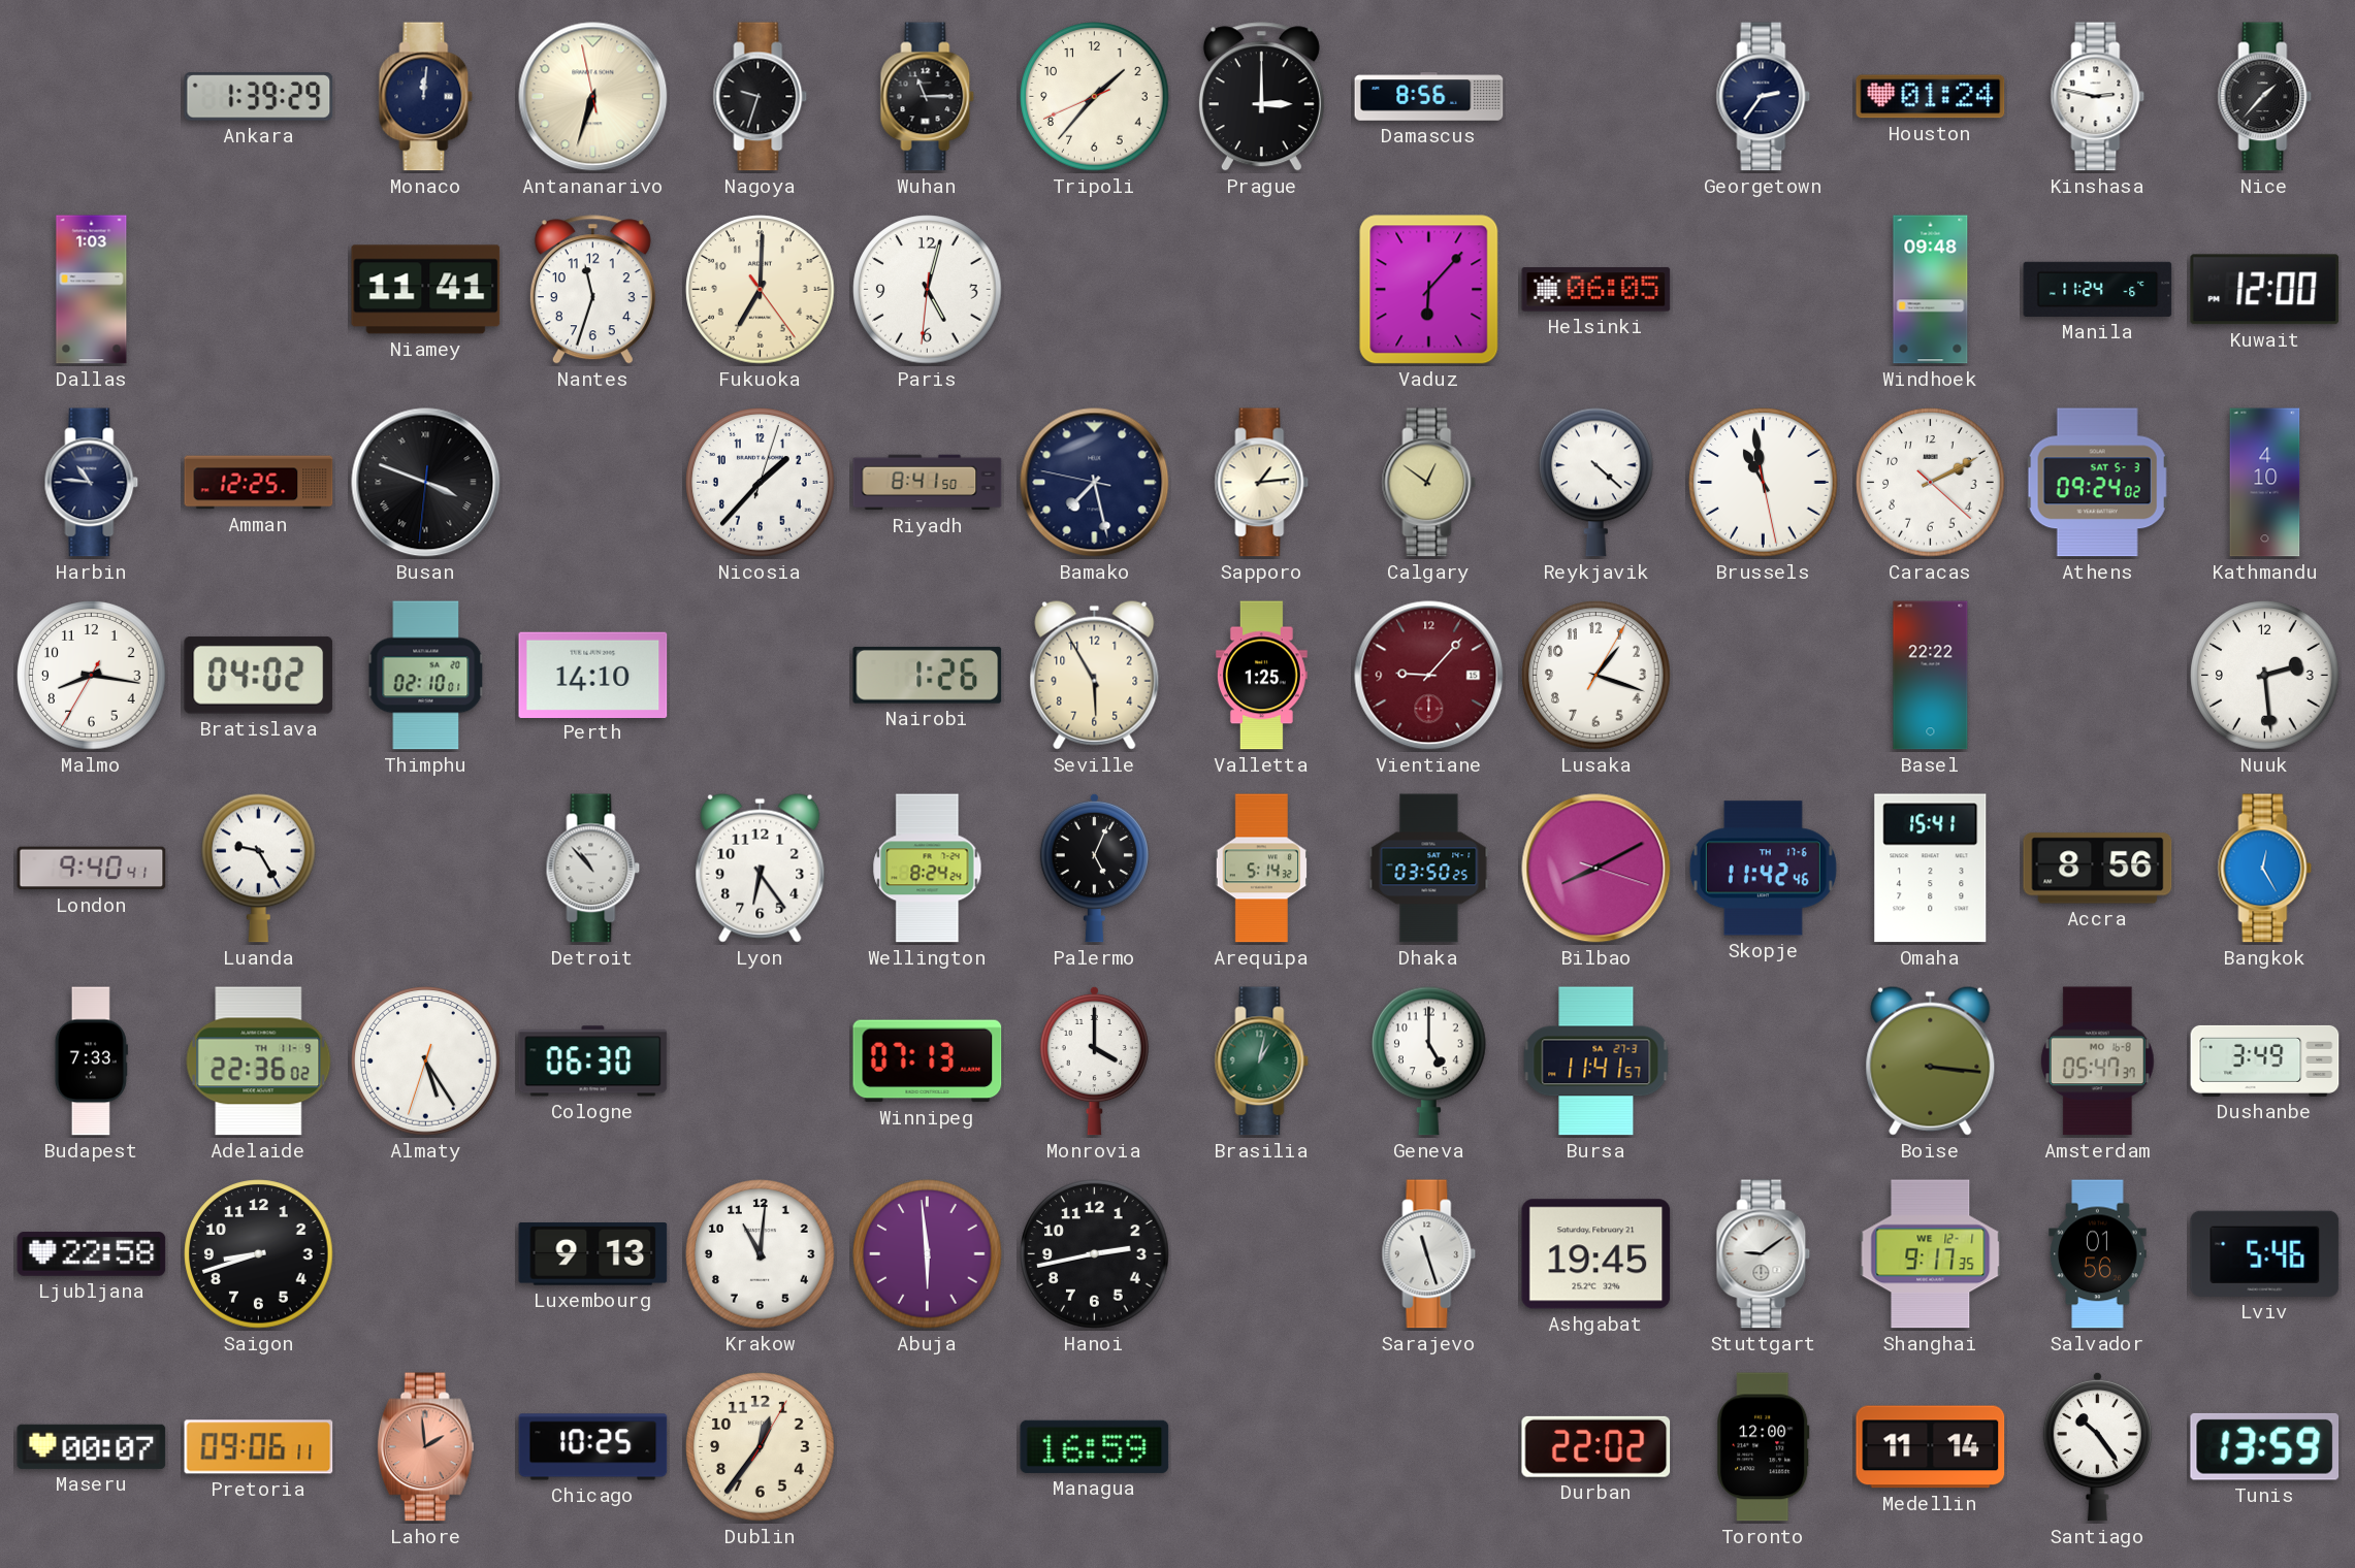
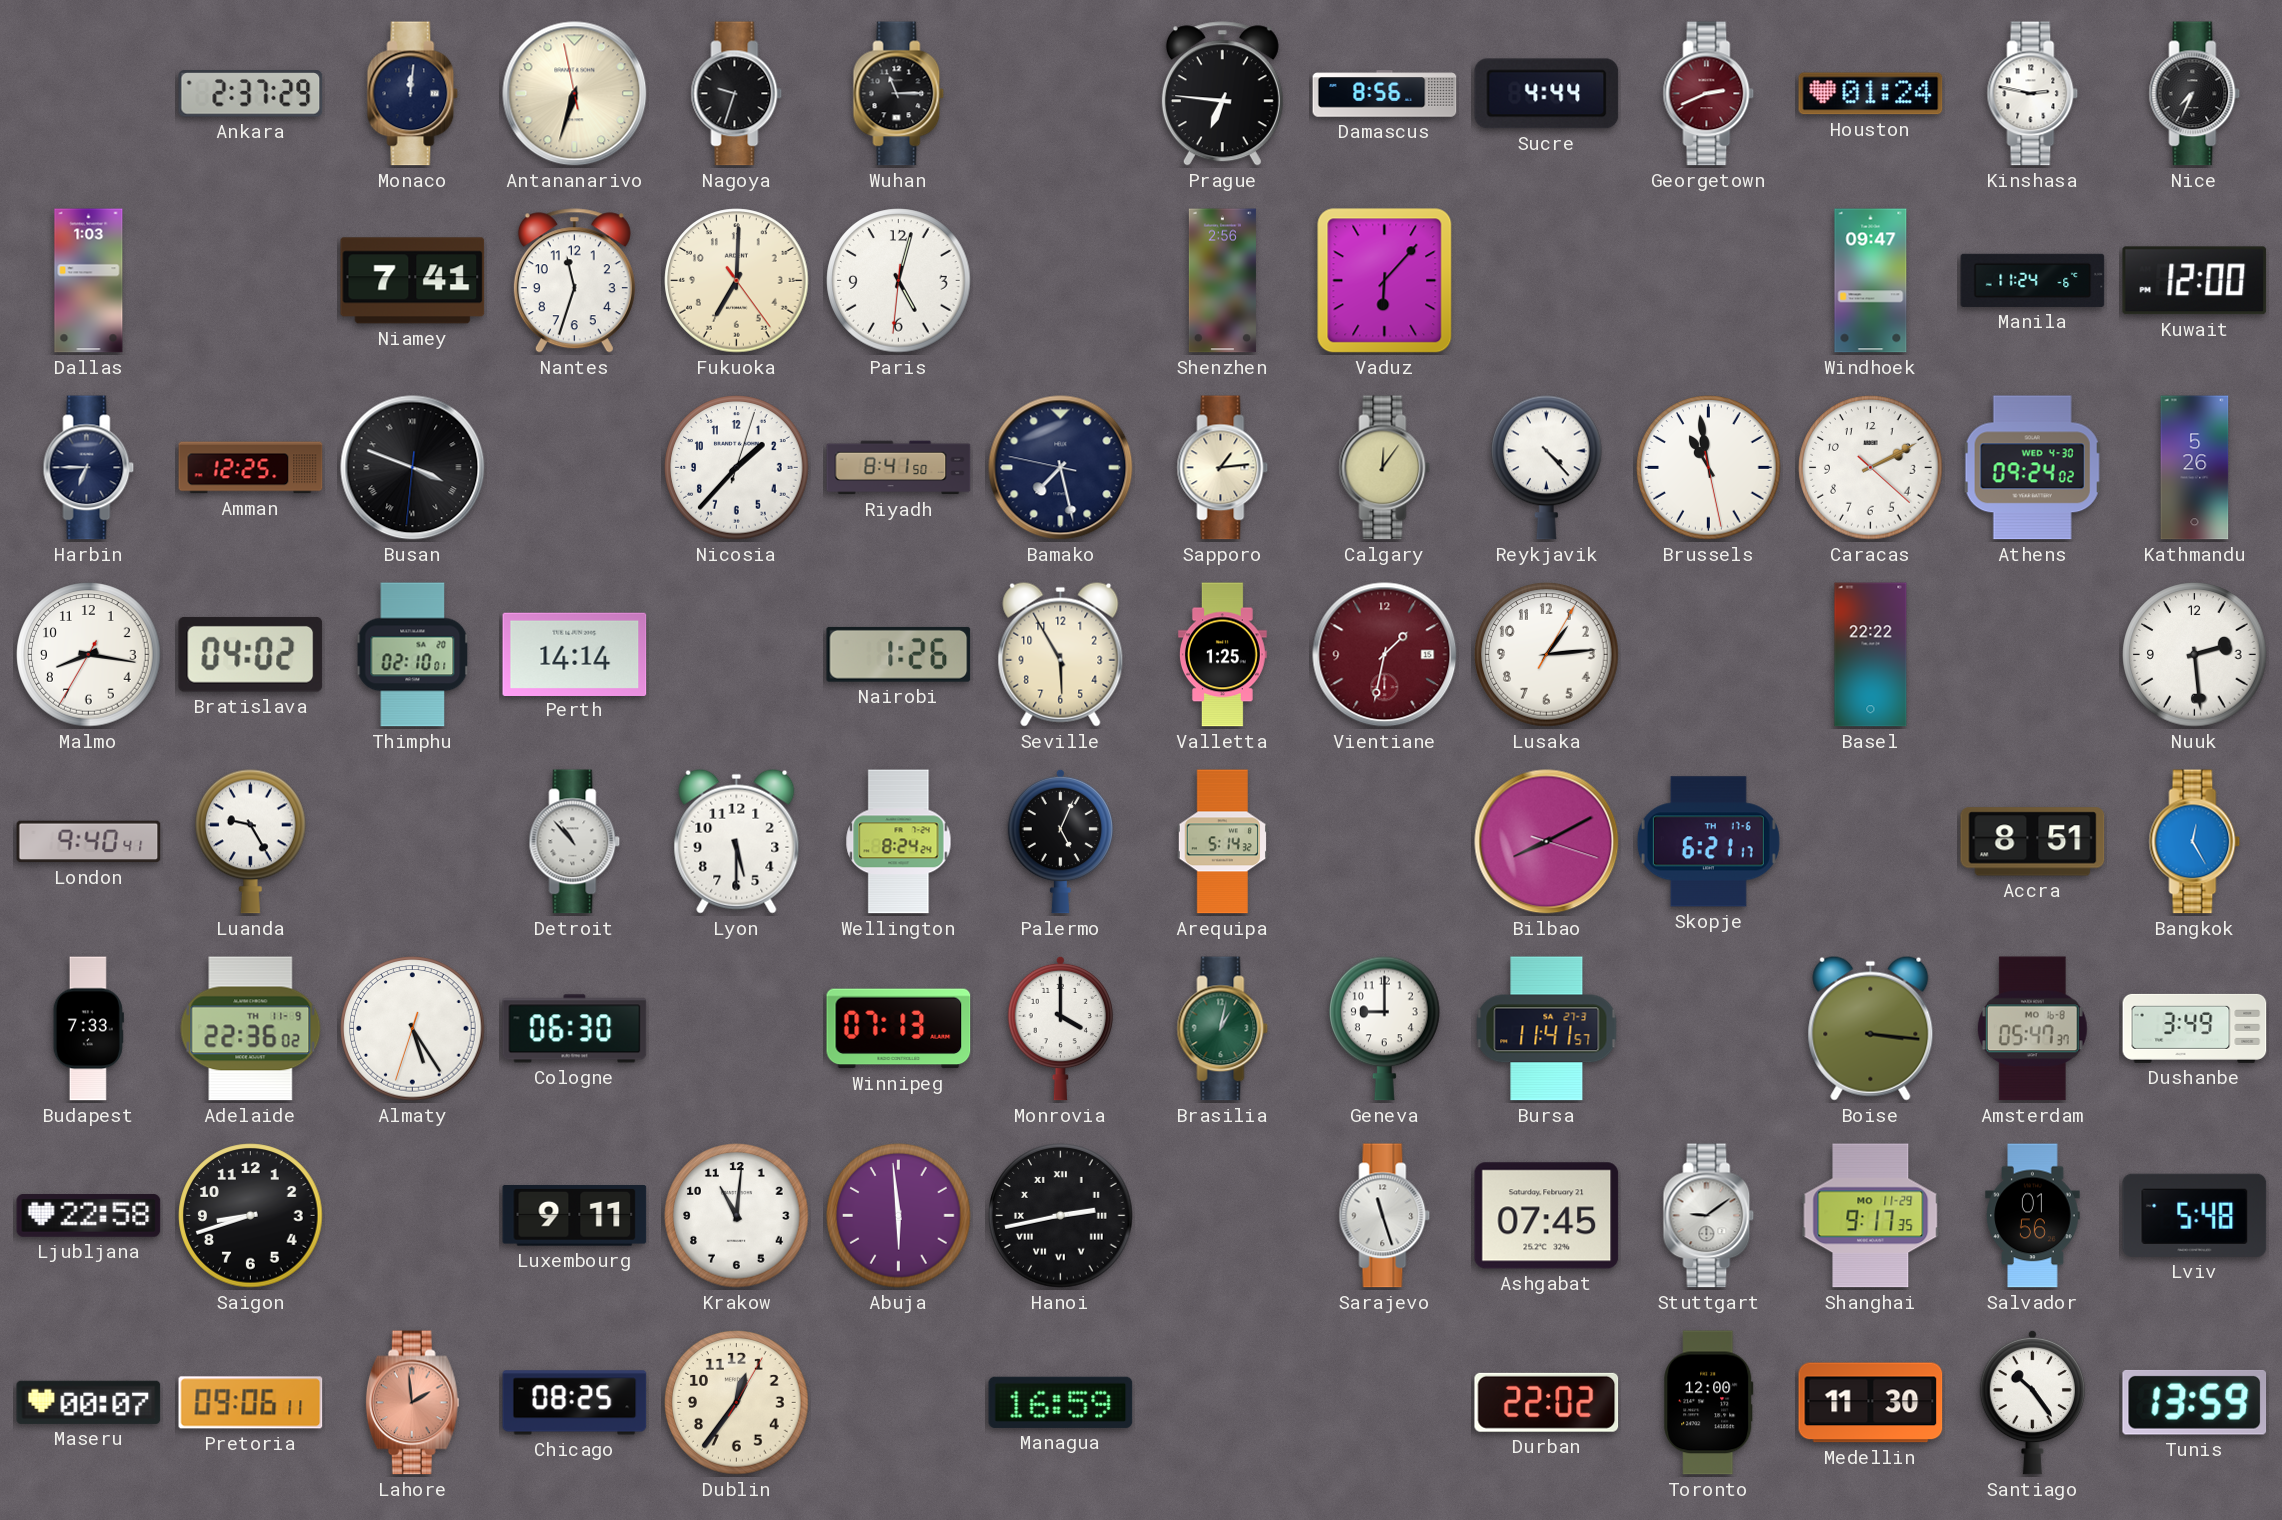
Ankara: 1:39 -> 2:37
Tripoli: 1:36 -> none
Prague: 3:00 -> 6:46
Sucre: none -> 4:44
Georgetown: 2:36 -> 2:41
Georgetown dial: navy -> burgundy
Nice: 1:37 -> 7:34
Niamey: 11:41 -> 7:41
Shenzhen: none -> 2:56
Helsinki: 06:05 -> none
Windhoek: 09:48 -> 09:47
Harbin: 10:46 -> 6:45
Calgary: 12:51 -> 12:06
Reykjavik: 4:22 -> 4:23
Athens date: SAT 5-3 -> WED 4-30
Kathmandu: 4:10 -> 5:26
Perth: 14:10 -> 14:14
Vientiane: 9:07 -> 1:32
Lusaka: 1:18 -> 1:14
Lyon: 6:24 -> 5:30
Dhaka: 03:50 -> none
Skopje: 11:42 -> 6:21
Omaha: 15:41 -> none
Accra: 8:56 -> 8:51
Geneva: 5:00 -> 9:00
Luxembourg: 9:13 -> 9:11
Hanoi numerals: Arabic -> Roman
Ashgabat: 19:45 -> 07:45
Shanghai date: WE 12-1 -> MO 11-29
Lviv: 5:46 -> 5:48
Chicago: 10:25 -> 08:25
Medellin: 11:14 -> 11:30
